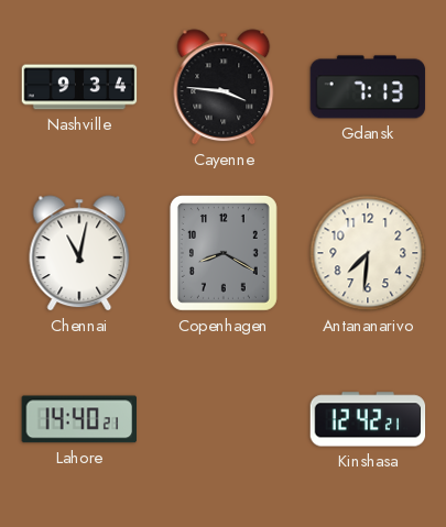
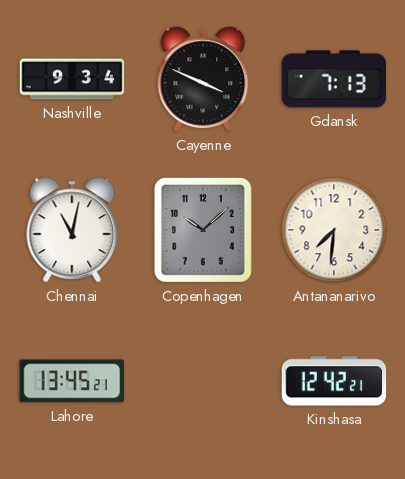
Cayenne: 3:46 -> 3:49
Copenhagen: 8:20 -> 10:08
Lahore: 14:40 -> 13:45
